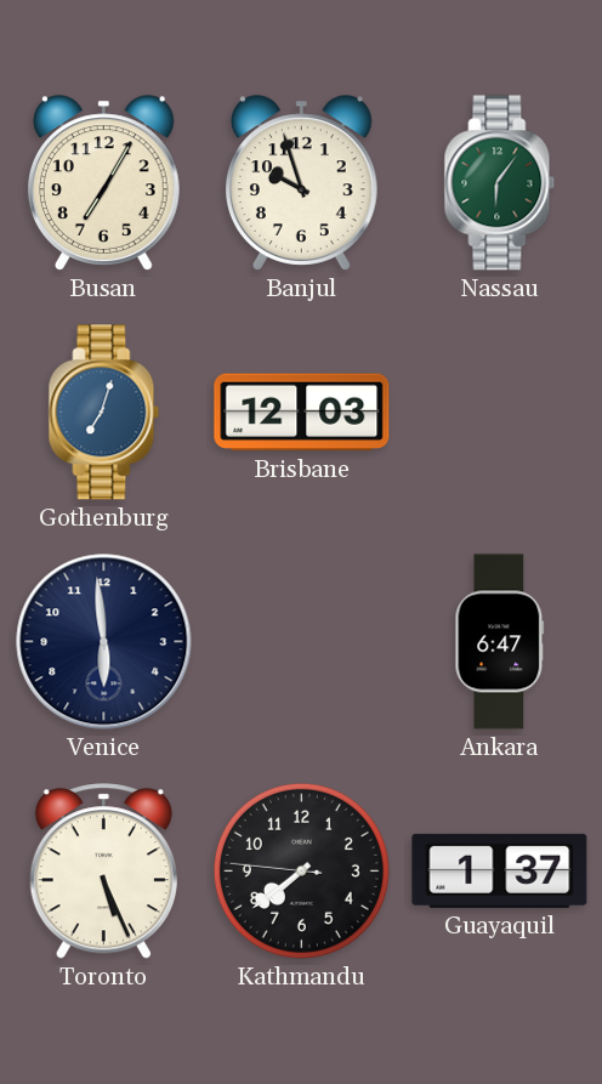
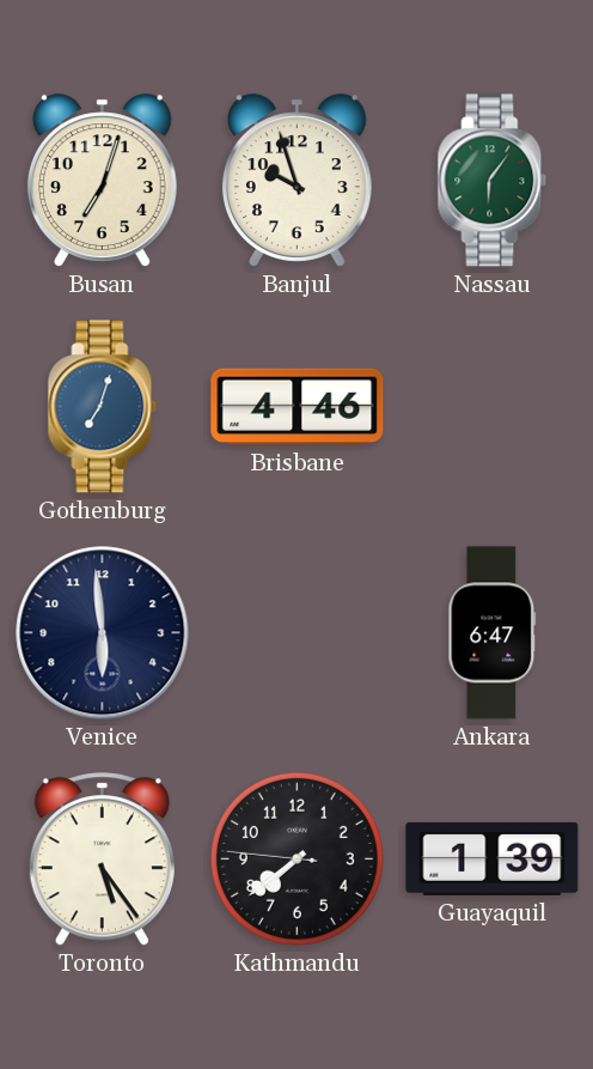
Busan: 7:05 -> 7:03
Brisbane: 12:03 -> 4:46
Toronto: 5:26 -> 5:24
Guayaquil: 1:37 -> 1:39
